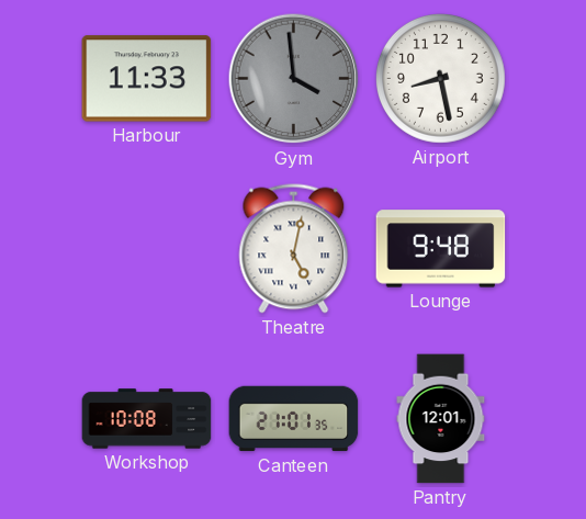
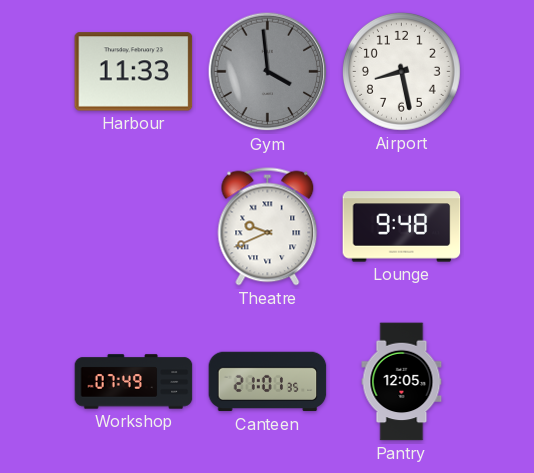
Theatre: 5:02 -> 9:41
Workshop: 10:08 -> 07:49
Pantry: 12:01 -> 12:05
